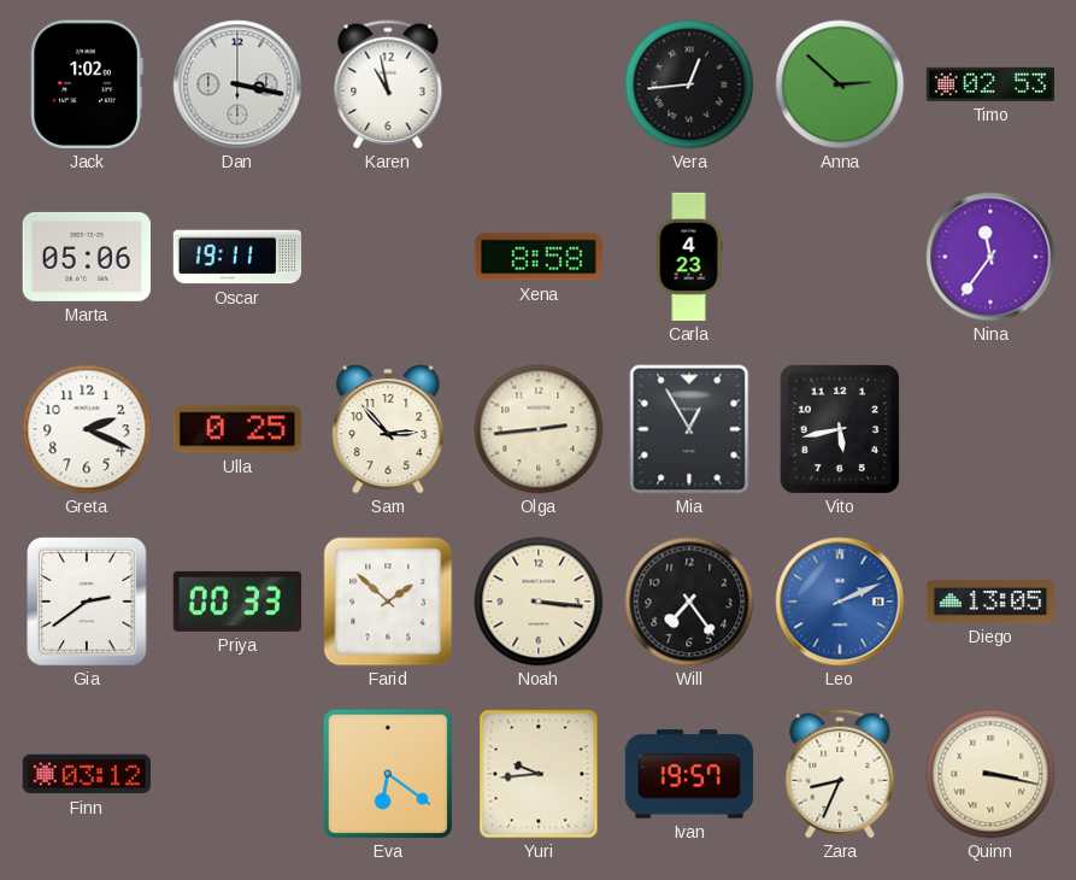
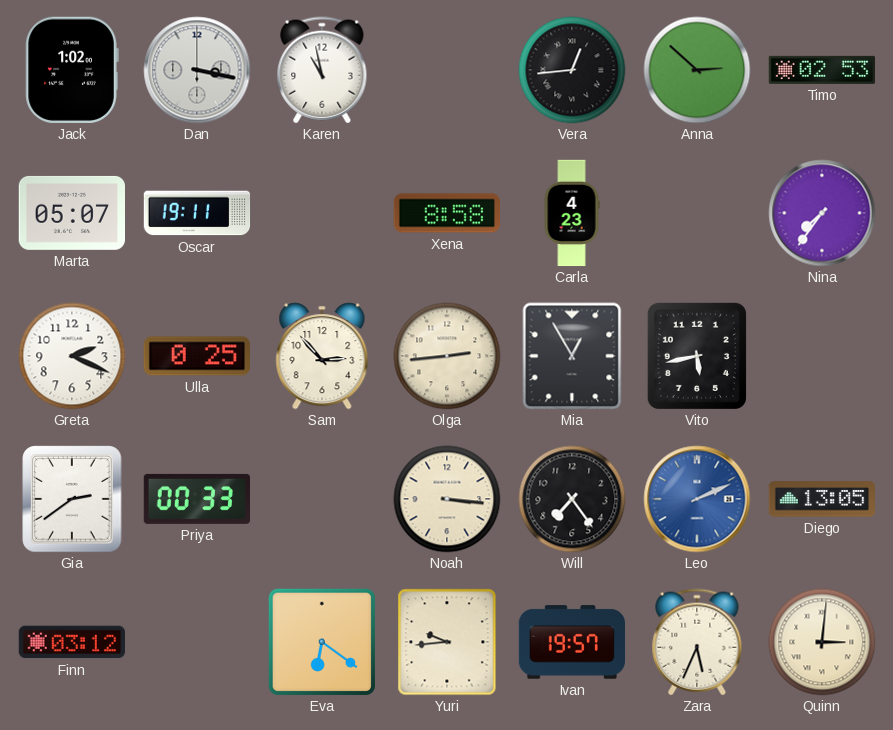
Marta: 05:06 -> 05:07
Nina: 11:36 -> 7:36
Farid: 1:52 -> none
Zara: 8:34 -> 5:34
Quinn: 3:17 -> 3:01
